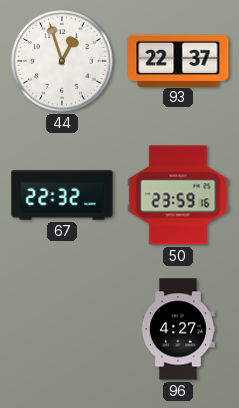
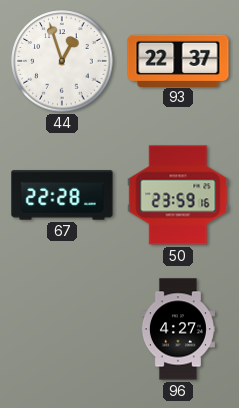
67: 22:32 -> 22:28
